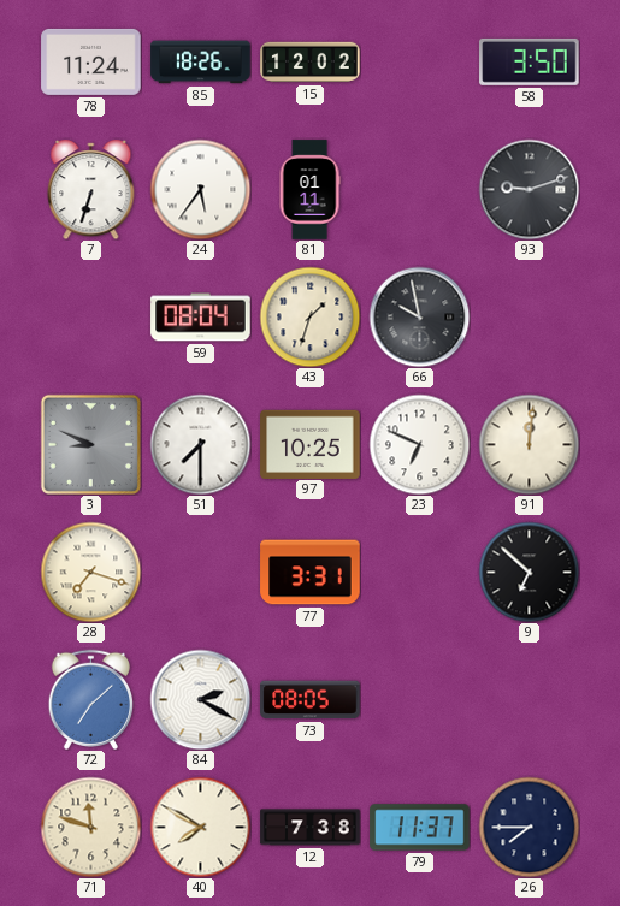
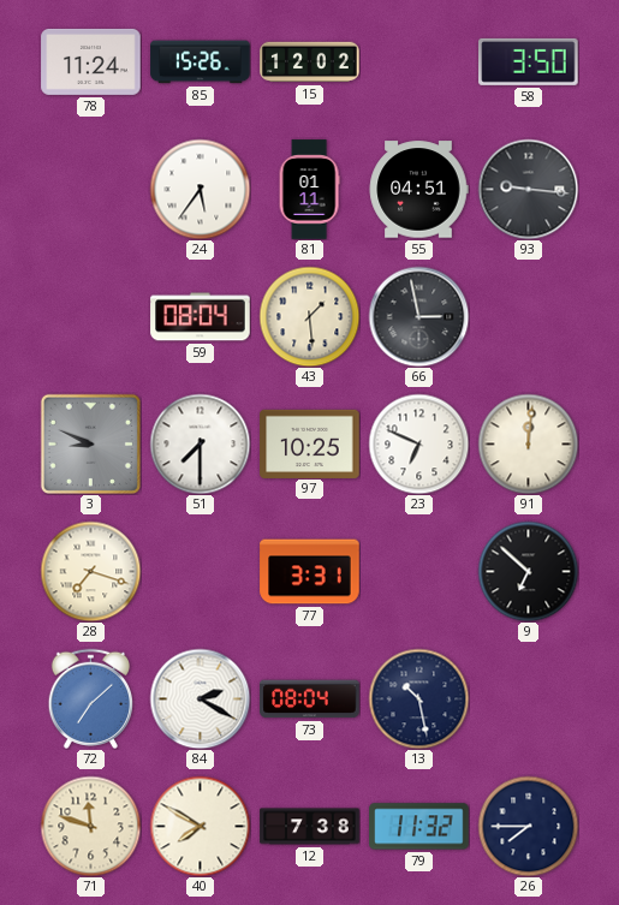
85: 18:26 -> 15:26
7: 6:33 -> none
55: none -> 04:51
93: 9:12 -> 9:16
43: 1:33 -> 1:29
66: 9:58 -> 2:58
73: 08:05 -> 08:04
13: none -> 10:28
79: 11:37 -> 11:32
